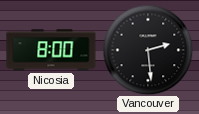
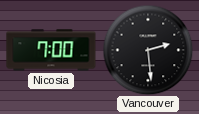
Nicosia: 8:00 -> 7:00
